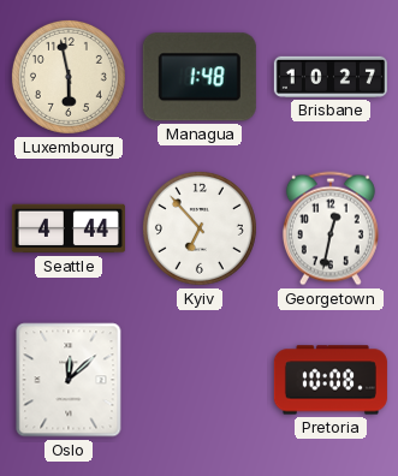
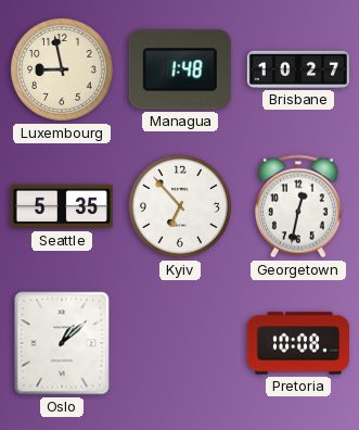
Luxembourg: 5:58 -> 8:58
Seattle: 4:44 -> 5:35
Oslo: 12:08 -> 1:08
